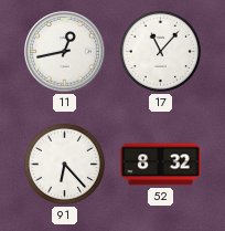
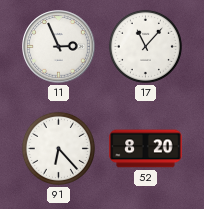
11: 12:43 -> 2:56
52: 8:32 -> 8:20
